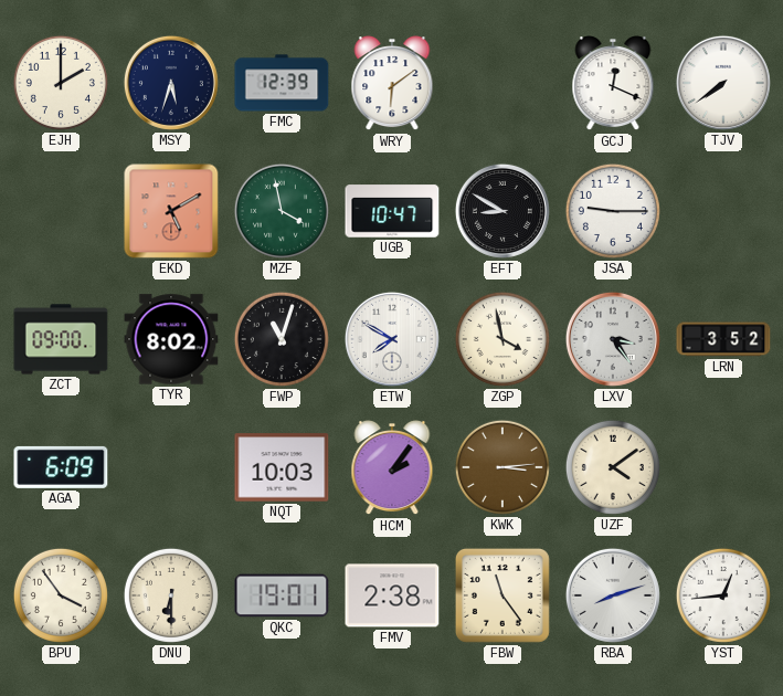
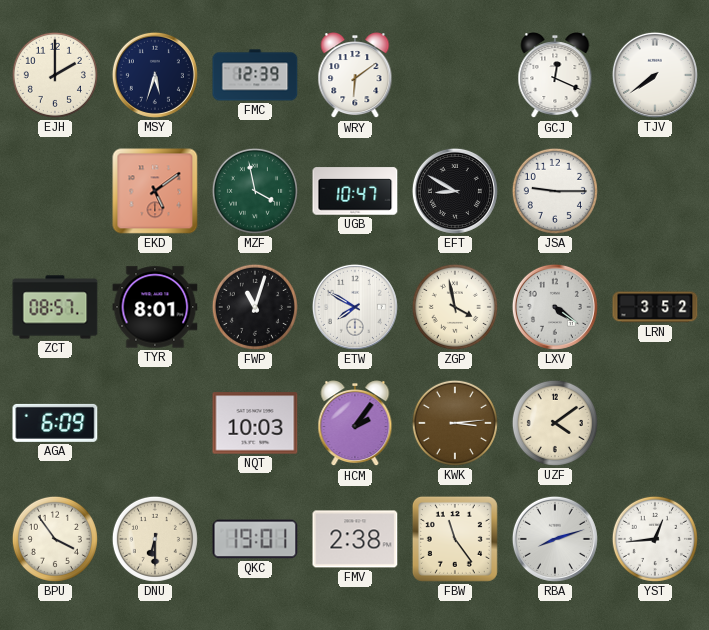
EKD: 5:10 -> 5:09
ZCT: 09:00 -> 08:57
TYR: 8:02 -> 8:01
LXV: 3:24 -> 4:21
